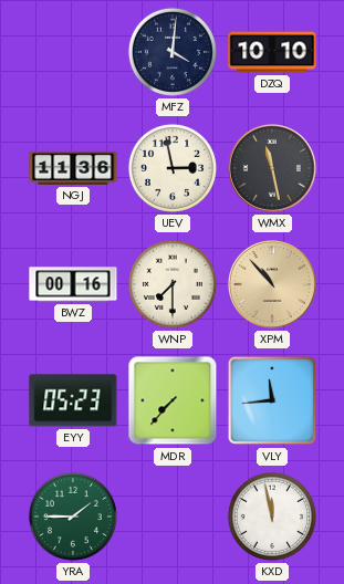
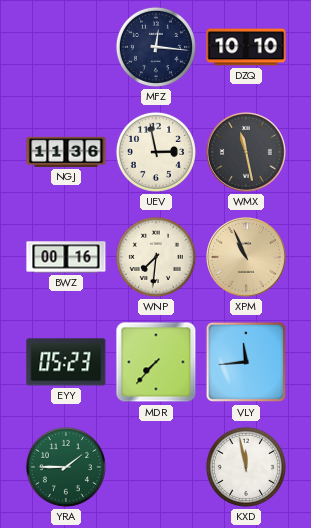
MFZ: 4:01 -> 12:16
WNP: 7:30 -> 7:31
XPM: 10:53 -> 10:56
